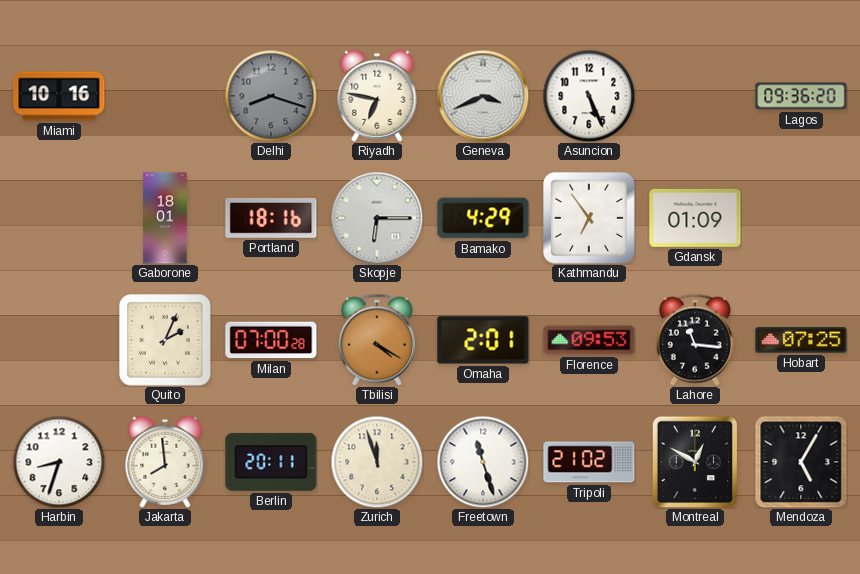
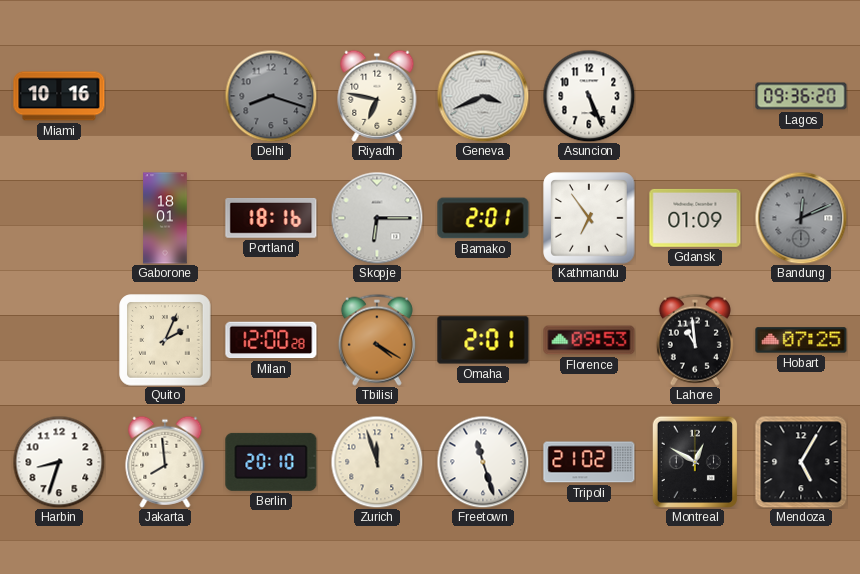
Bamako: 4:29 -> 2:01
Bandung: none -> 12:11
Milan: 07:00 -> 12:00
Lahore: 11:16 -> 10:59
Berlin: 20:11 -> 20:10
